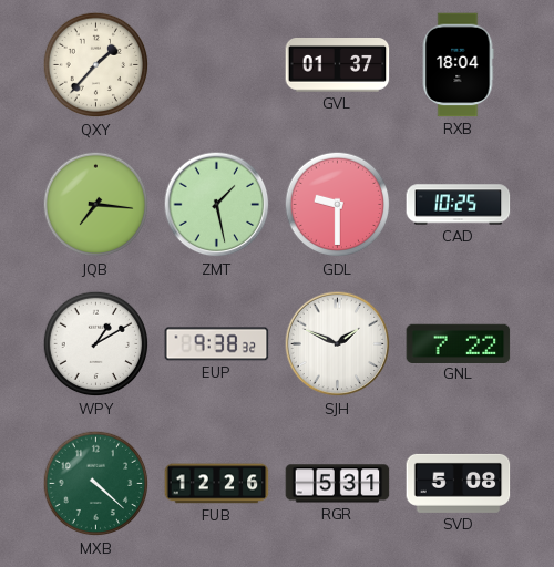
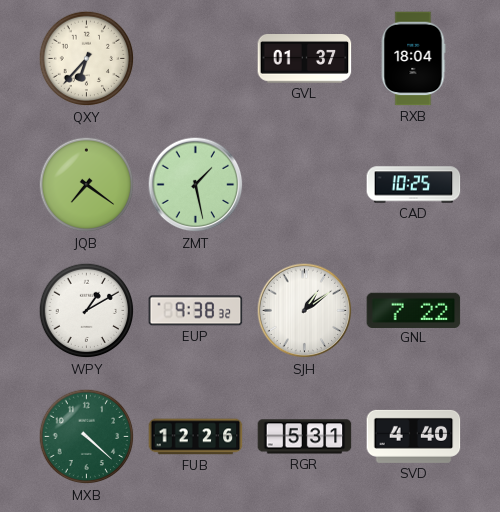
QXY: 1:37 -> 6:37
JQB: 7:16 -> 7:21
GDL: 9:30 -> none
SJH: 1:49 -> 1:09
SVD: 5:08 -> 4:40
